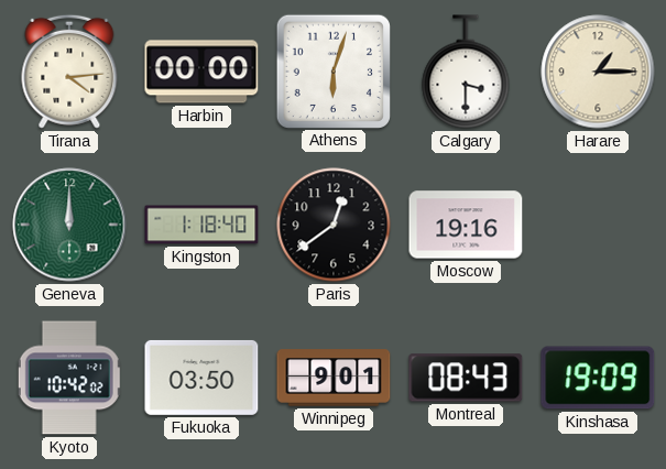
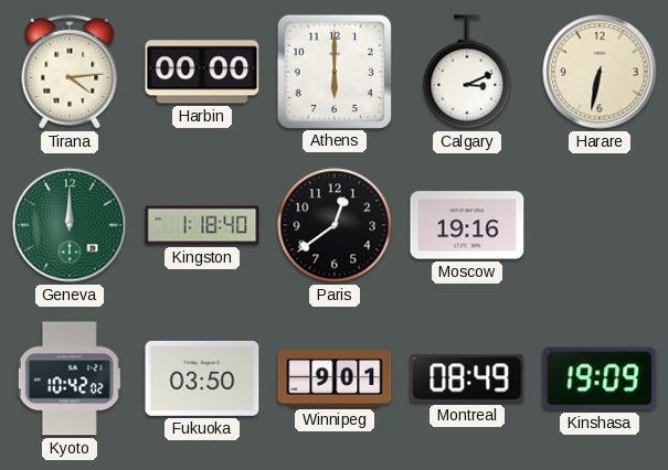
Athens: 6:03 -> 6:00
Calgary: 3:30 -> 3:11
Harare: 1:15 -> 6:32
Montreal: 08:43 -> 08:49
